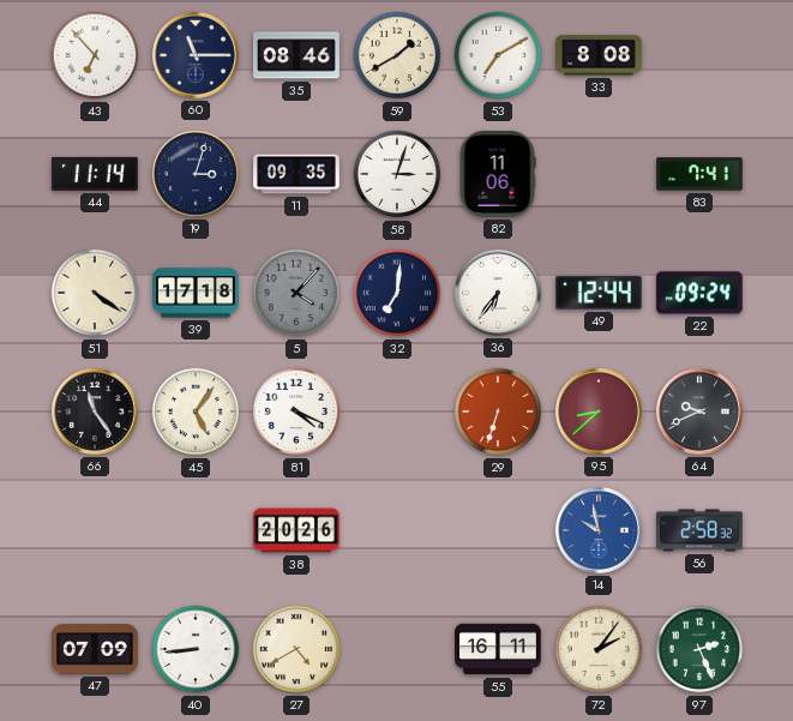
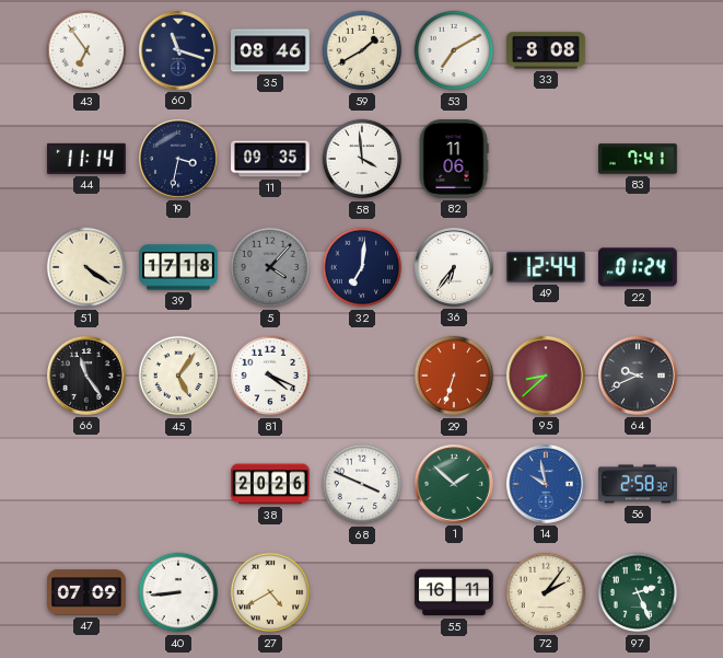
43: 6:53 -> 6:54
60: 11:15 -> 11:18
19: 3:03 -> 3:32
58: 3:03 -> 3:59
22: 09:24 -> 01:24
68: none -> 3:49
1: none -> 1:52
